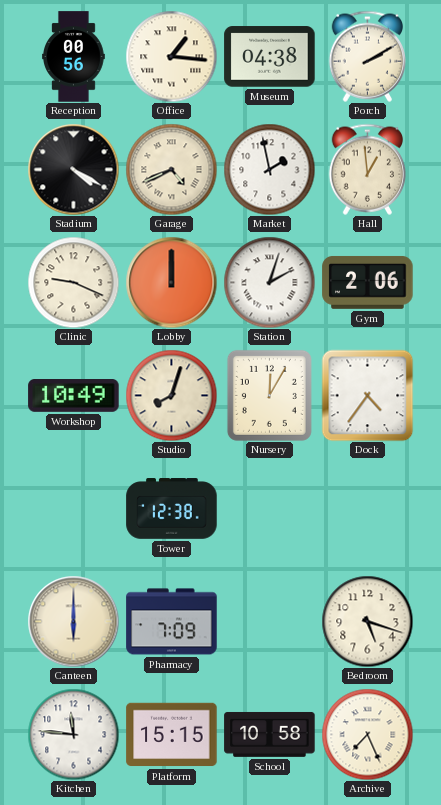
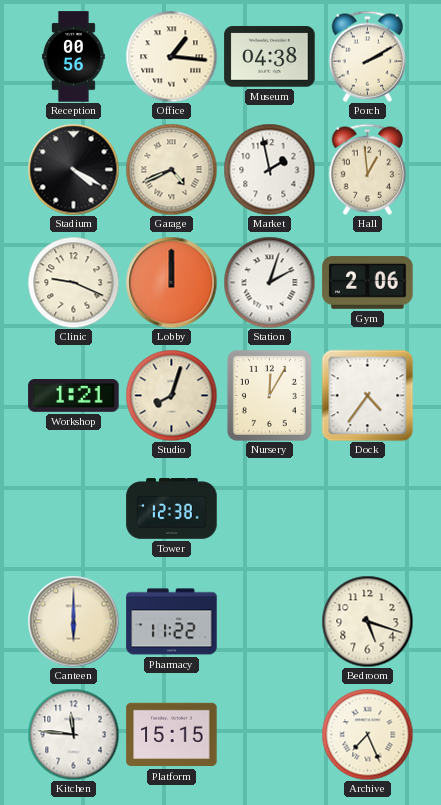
Workshop: 10:49 -> 1:21
Pharmacy: 7:09 -> 11:22
School: 10:58 -> none
